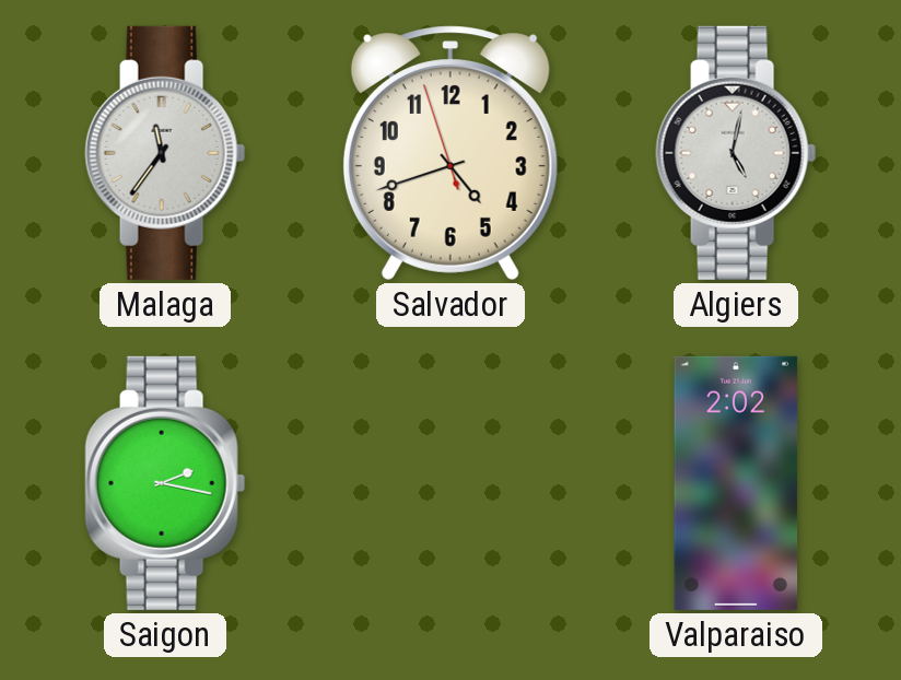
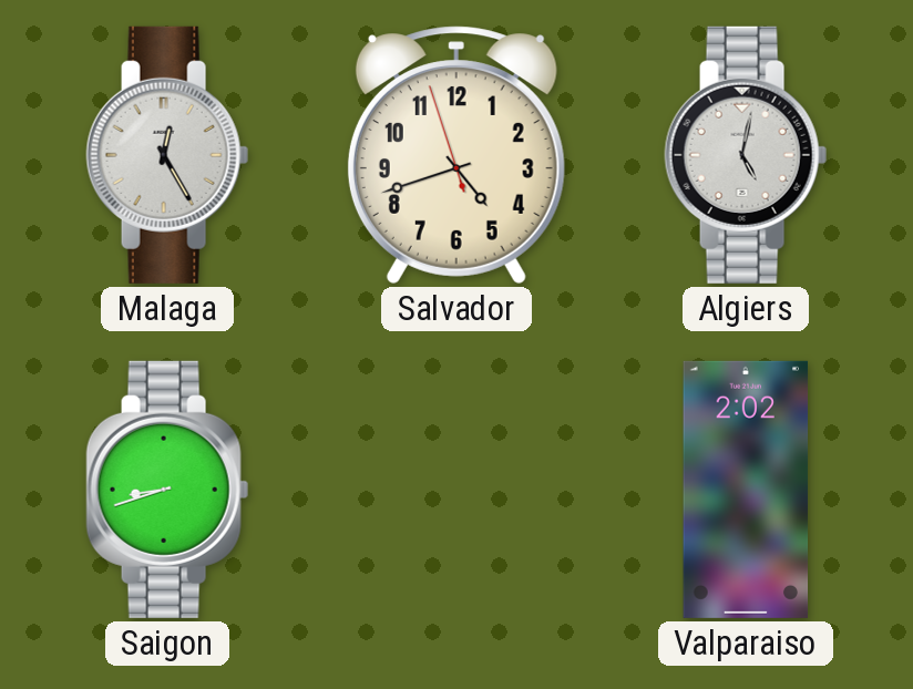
Malaga: 11:36 -> 12:25
Saigon: 2:17 -> 8:42
